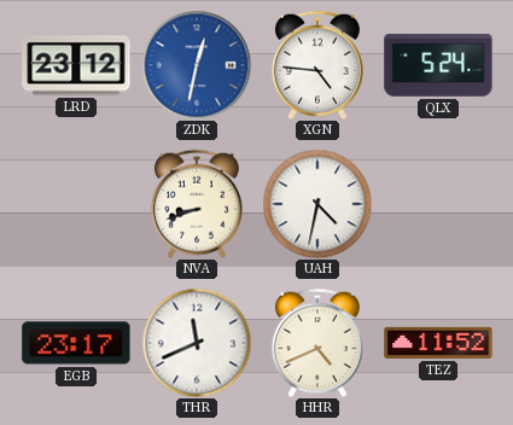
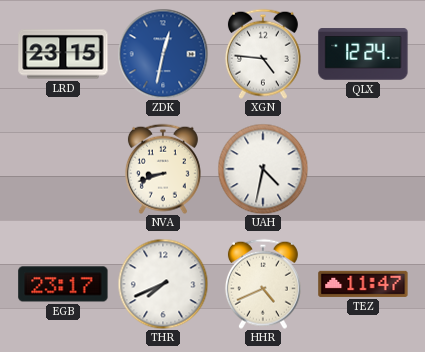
LRD: 23:12 -> 23:15
QLX: 5:24 -> 12:24
THR: 11:41 -> 7:41
TEZ: 11:52 -> 11:47
